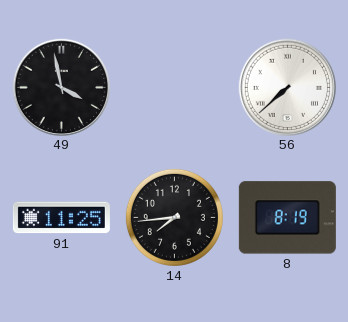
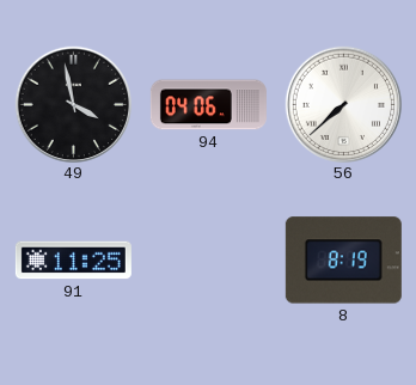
94: none -> 04:06
14: 7:44 -> none
